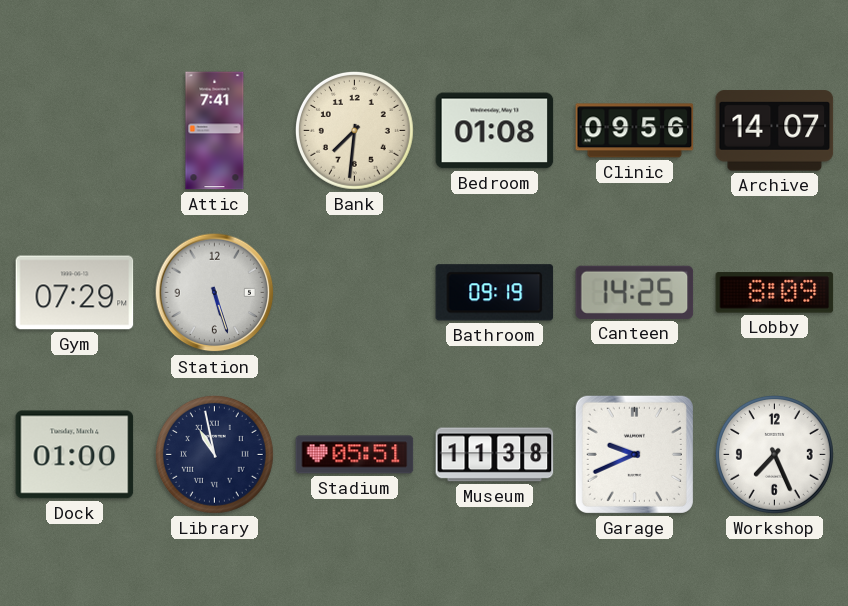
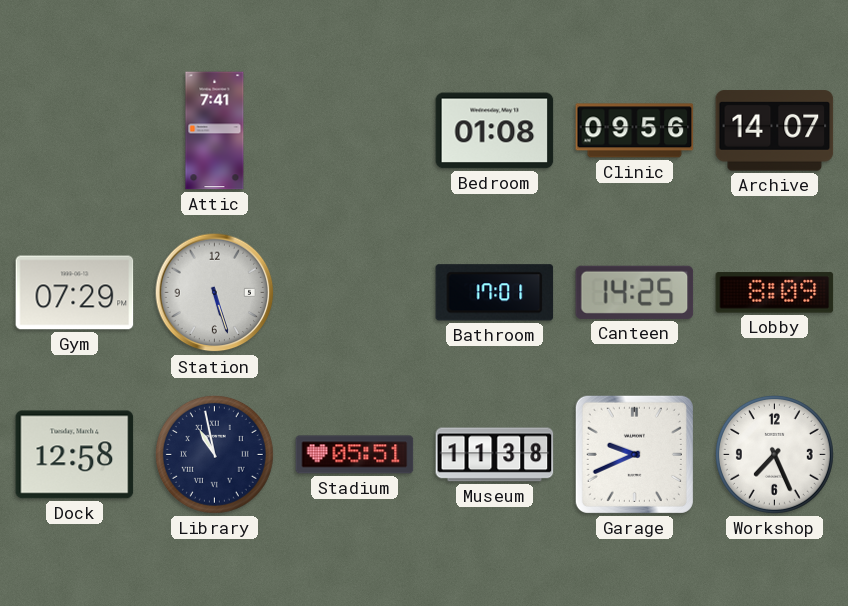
Bank: 7:31 -> none
Bathroom: 09:19 -> 17:01
Dock: 01:00 -> 12:58
